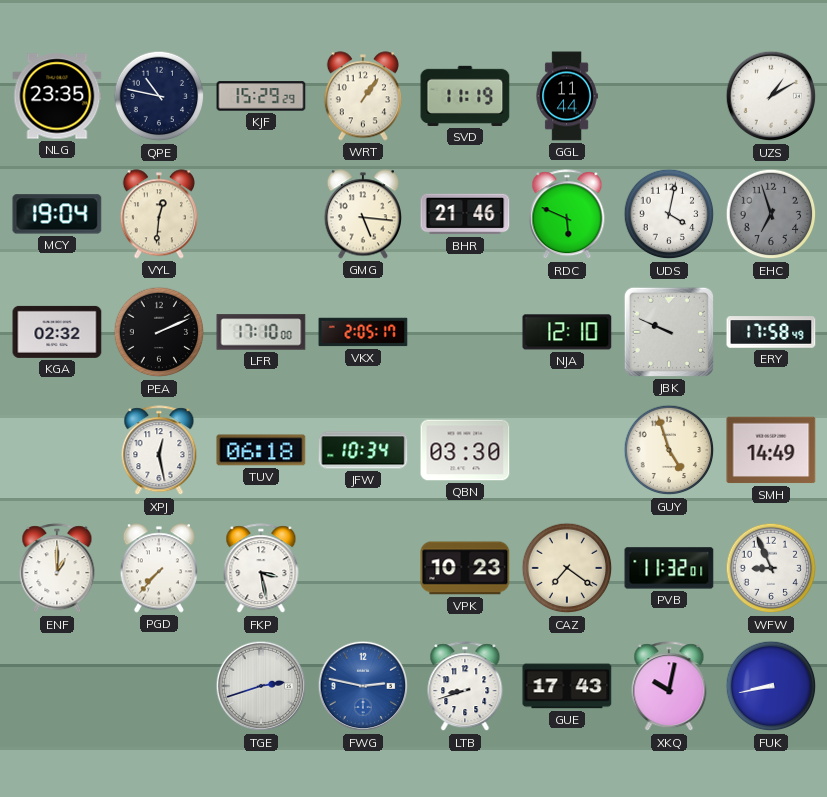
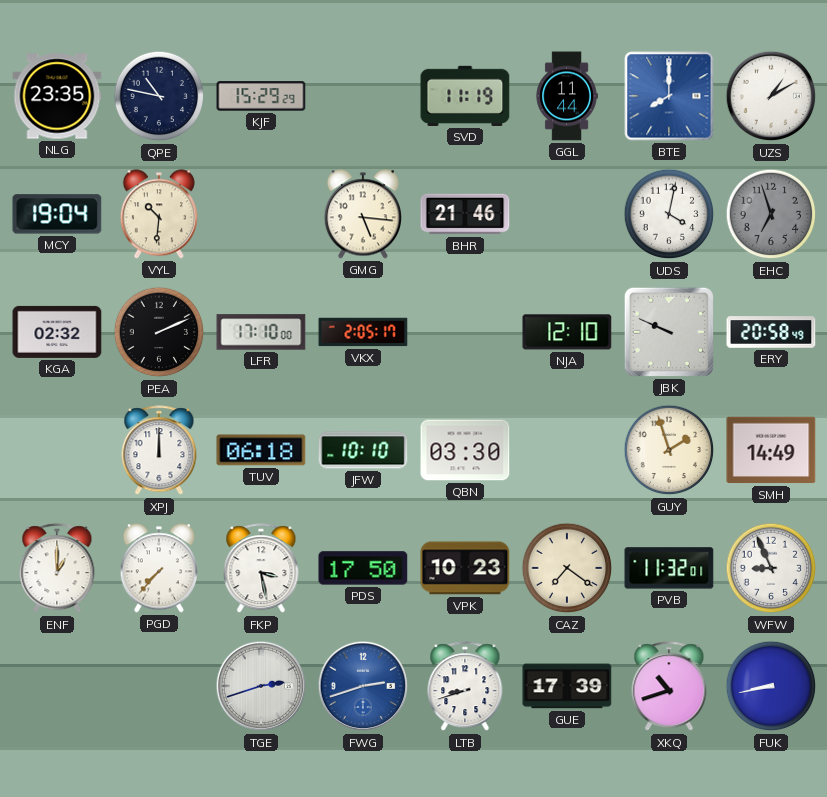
WRT: 1:06 -> none
BTE: none -> 8:00
VYL: 12:31 -> 10:31
RDC: 5:49 -> none
ERY: 17:58 -> 20:58
XPJ: 12:28 -> 12:00
JFW: 10:34 -> 10:10
GUY: 4:57 -> 1:57
PDS: none -> 17:50
FWG: 2:47 -> 2:42
GUE: 17:43 -> 17:39
XKQ: 10:02 -> 10:42
